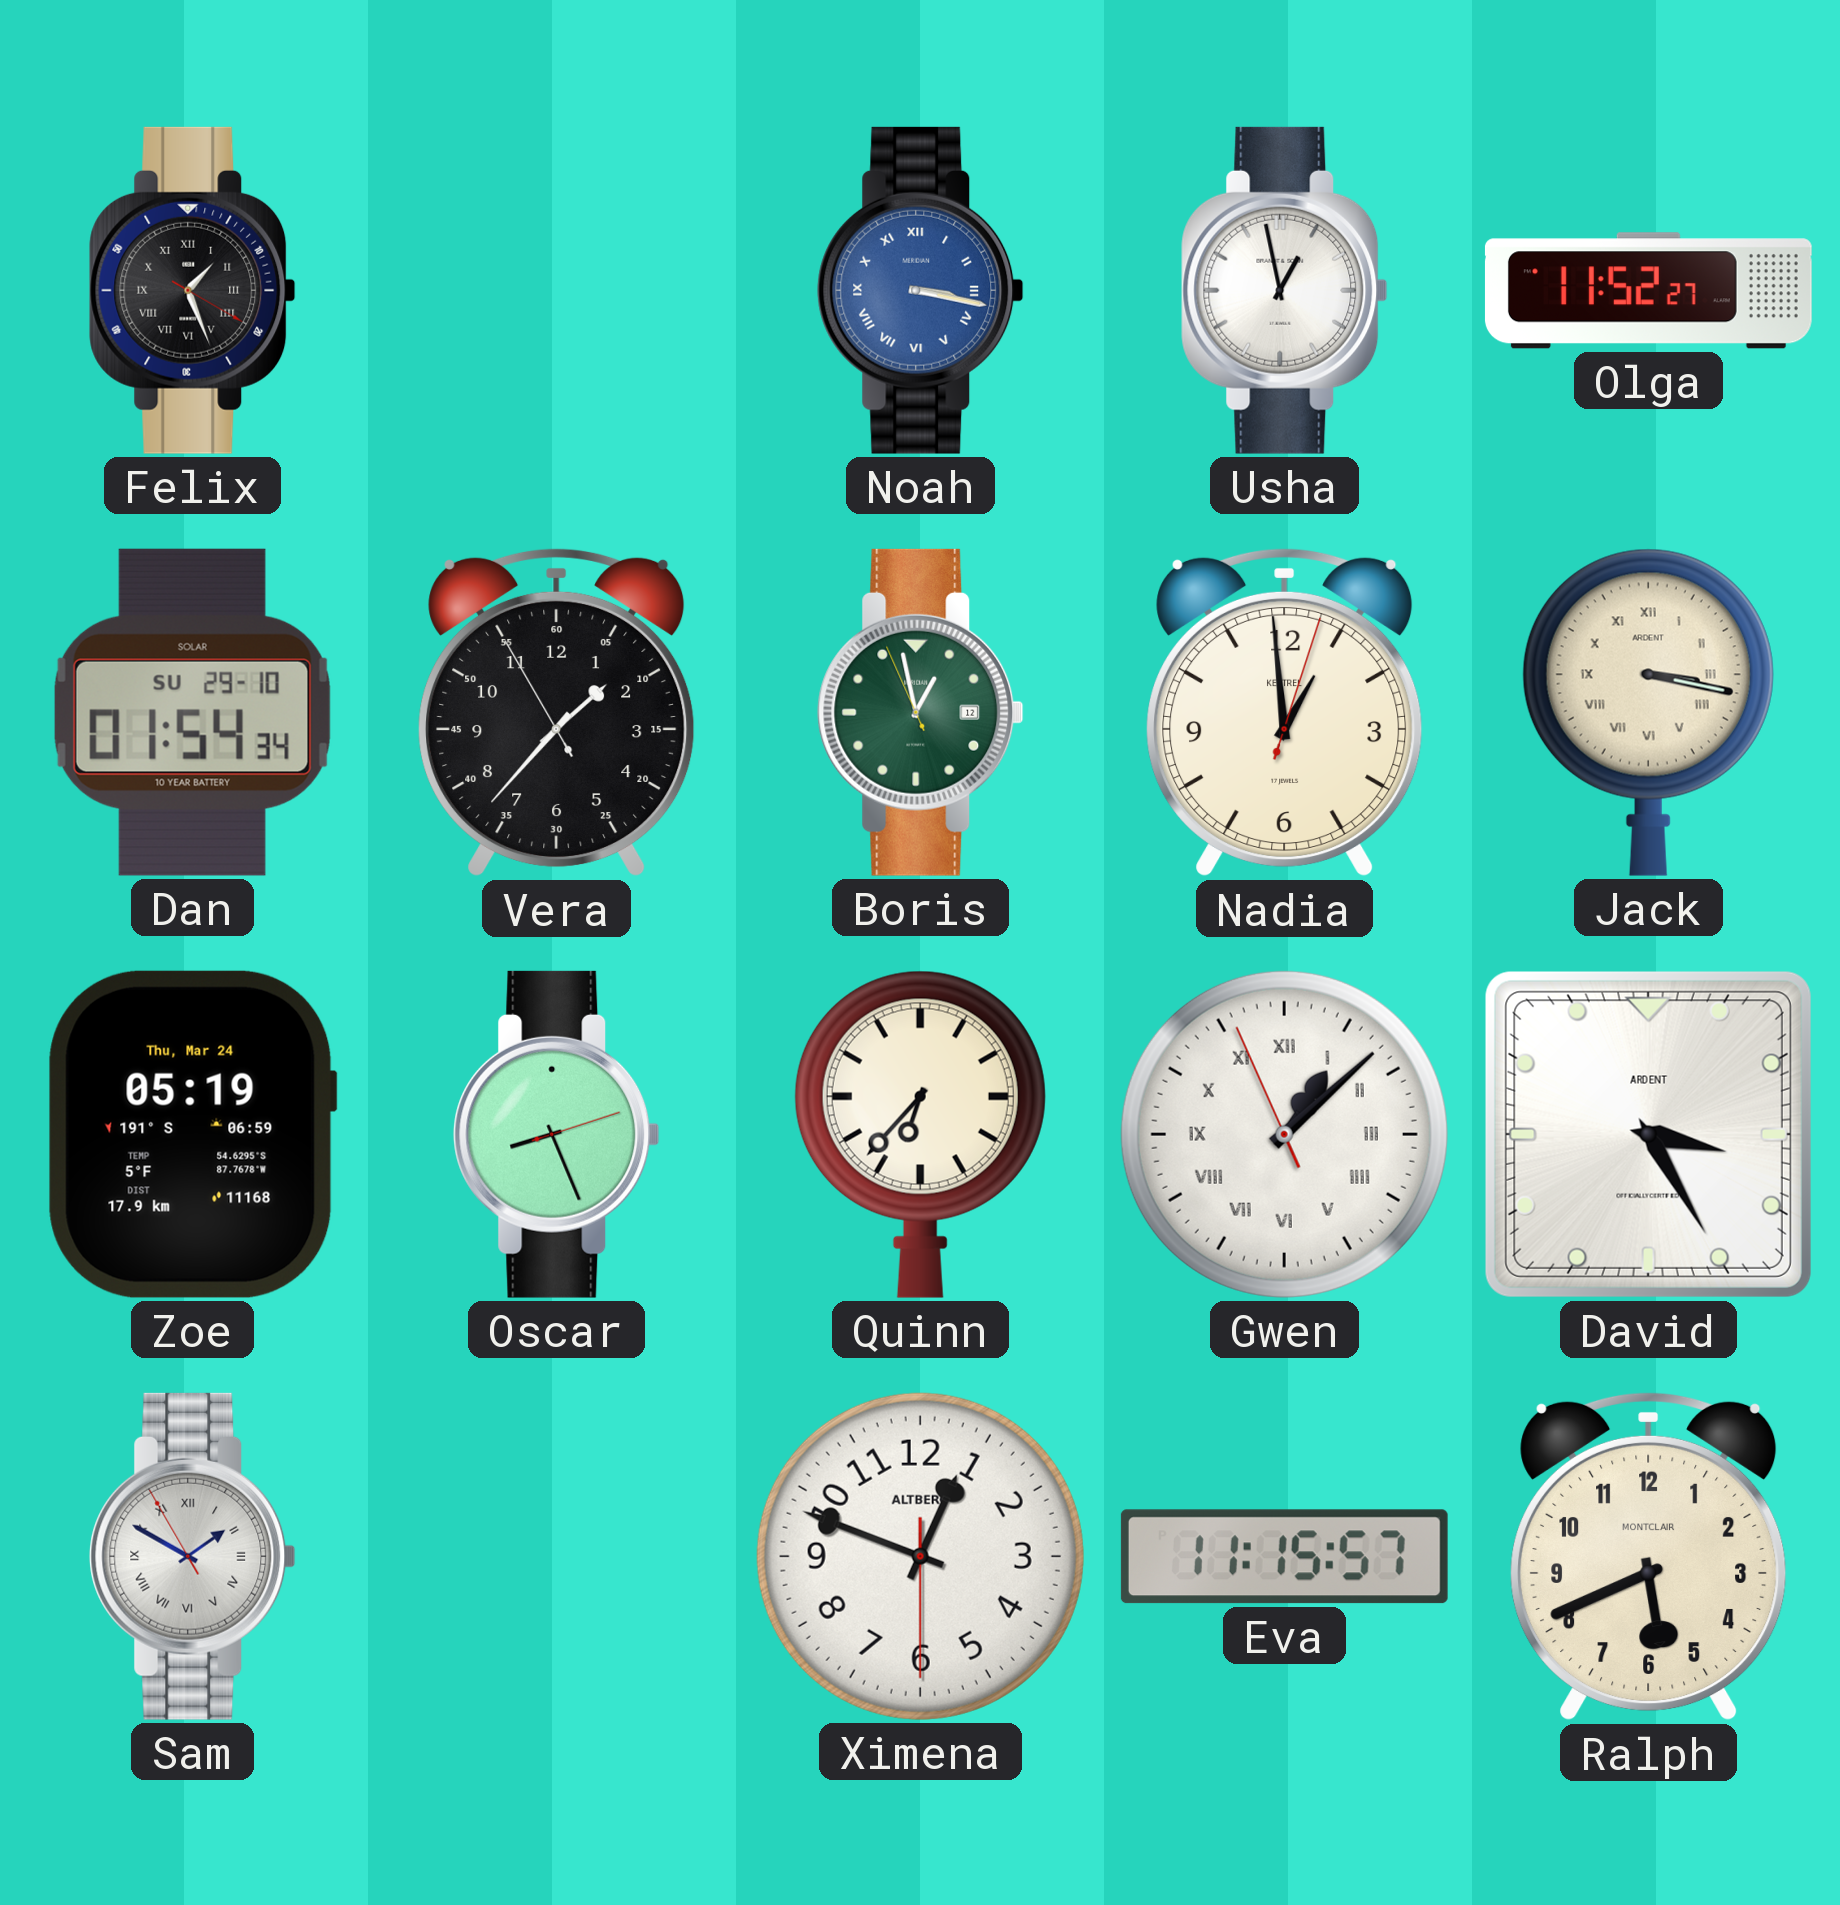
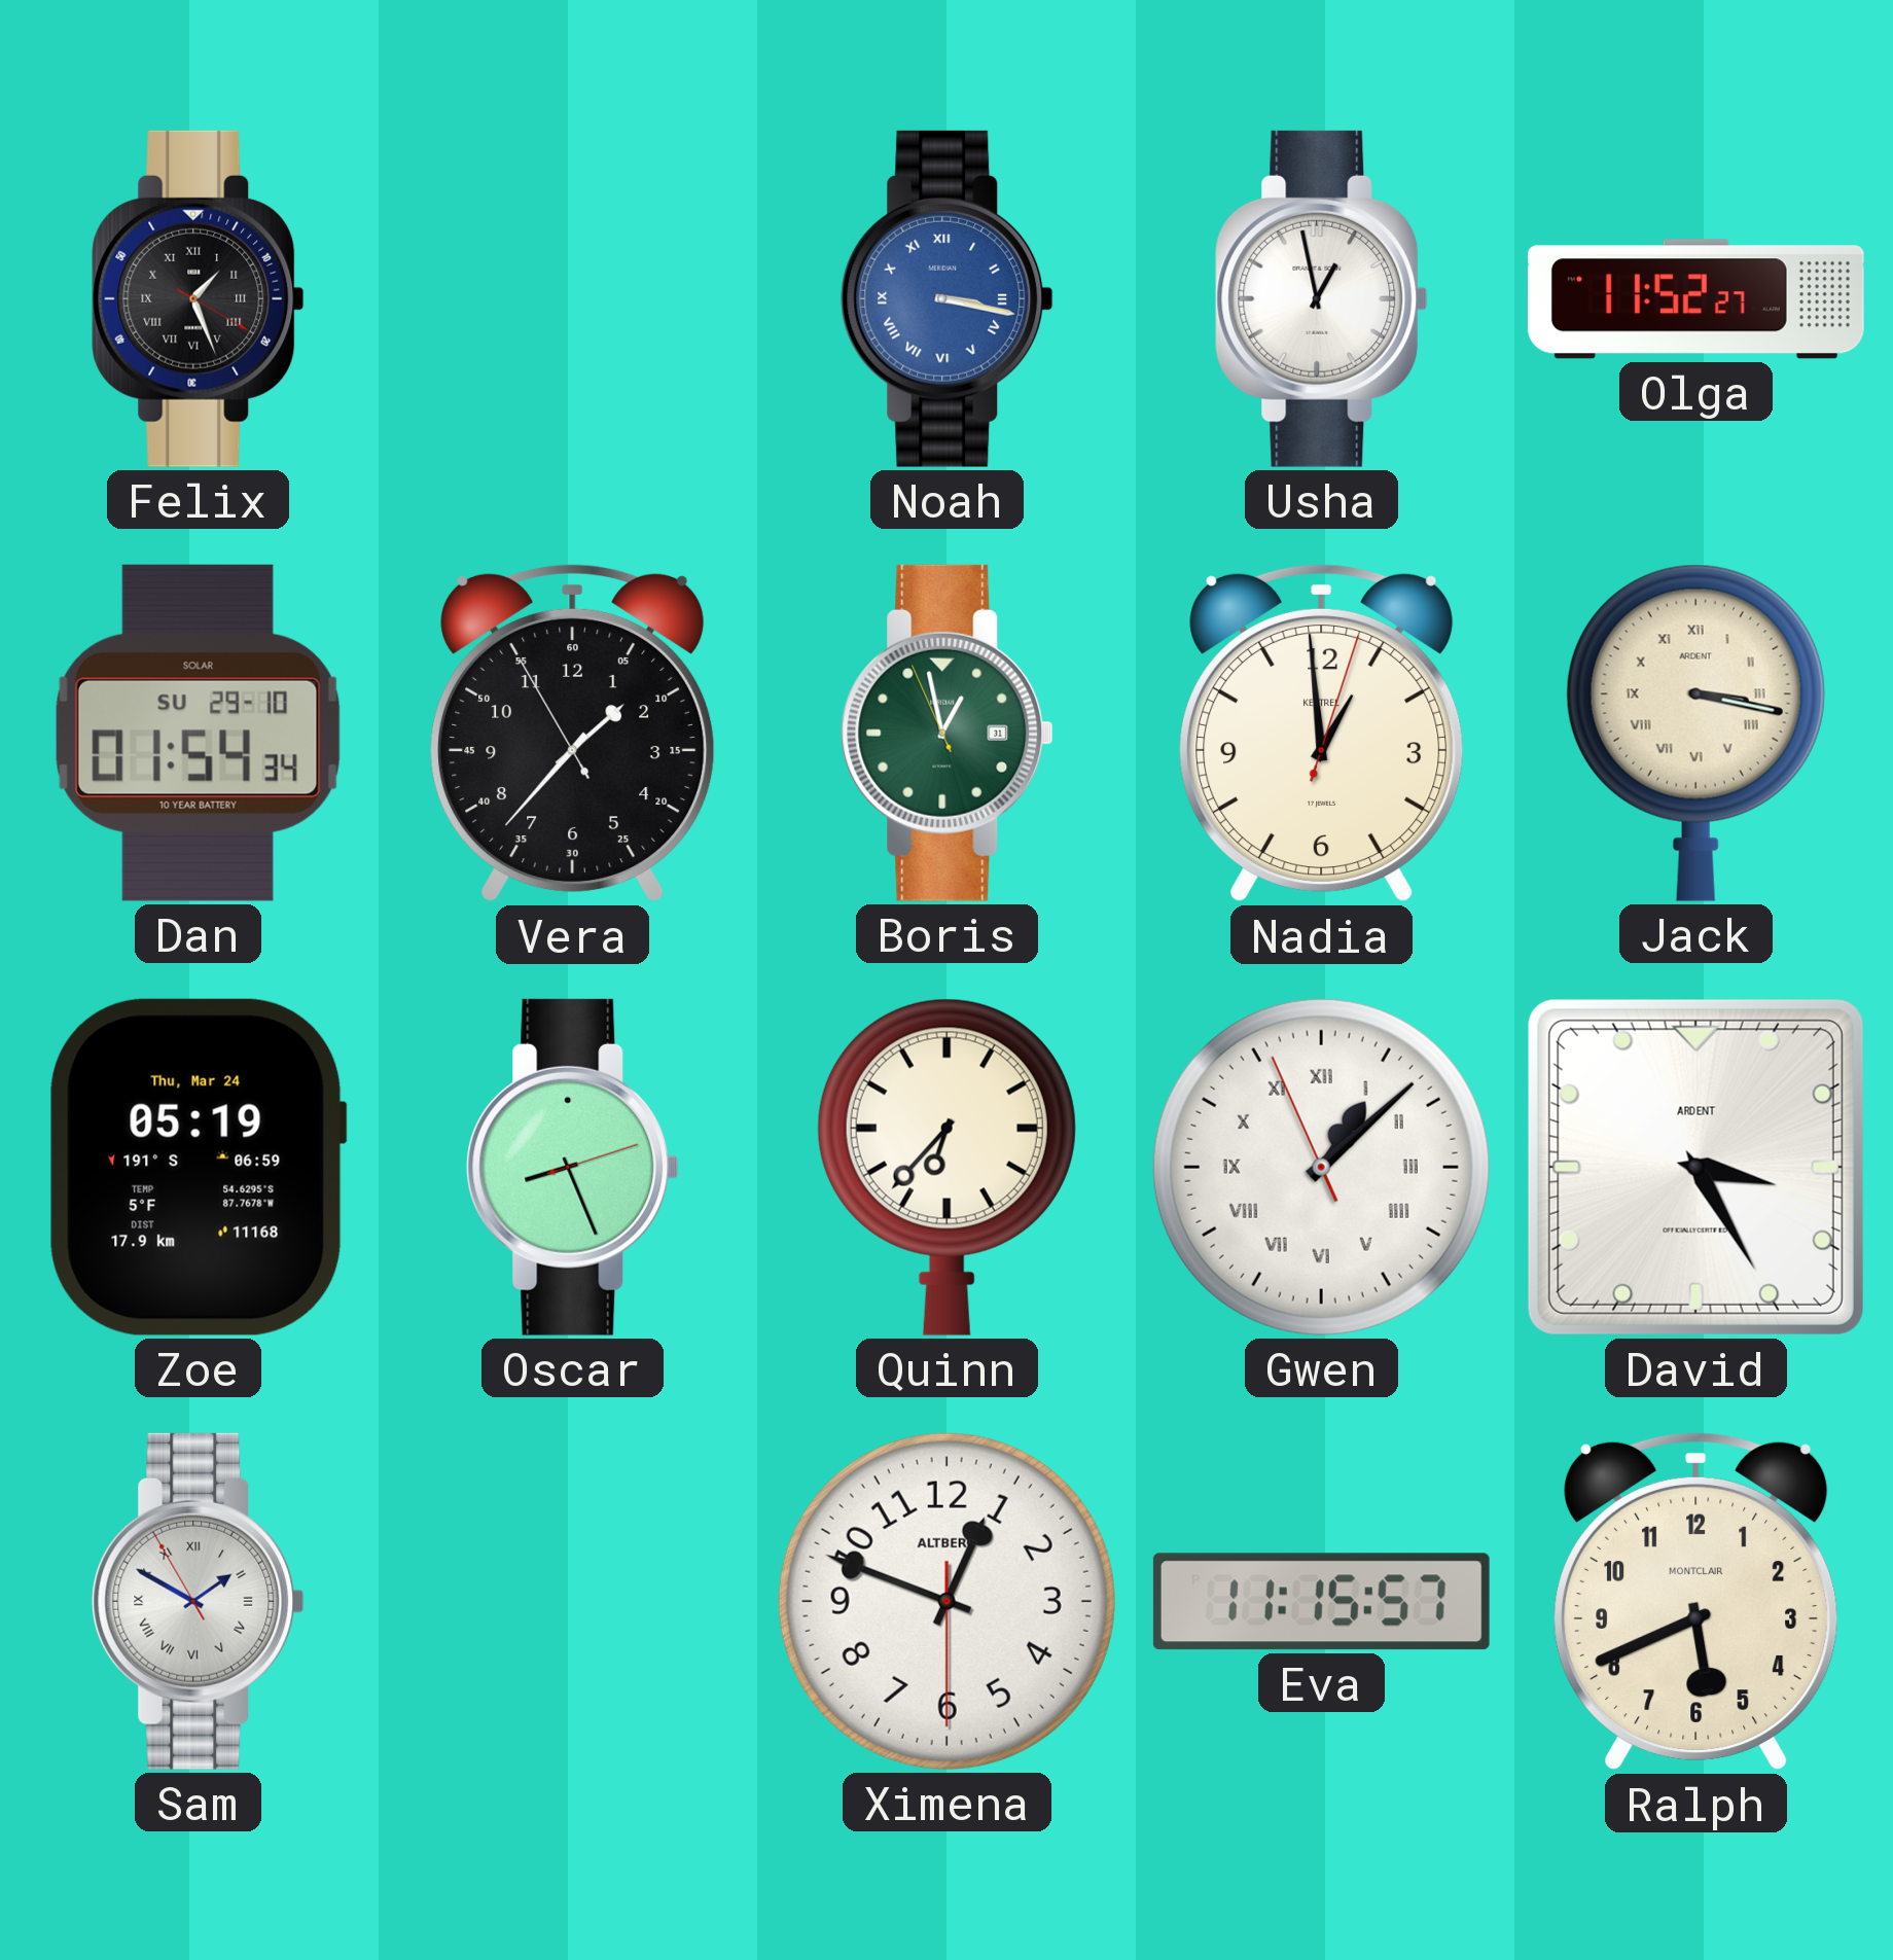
Boris date: 12 -> 31
